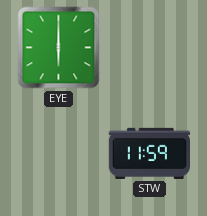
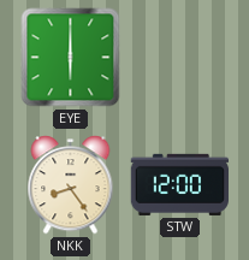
NKK: none -> 8:24
STW: 11:59 -> 12:00
